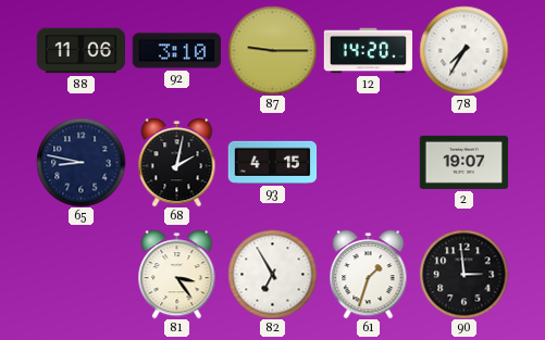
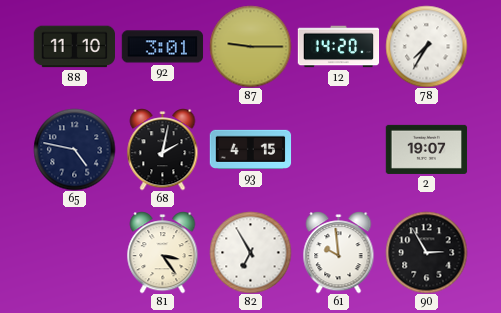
88: 11:06 -> 11:10
92: 3:10 -> 3:01
65: 8:47 -> 4:47
61: 1:33 -> 9:59
90: 2:59 -> 2:55
